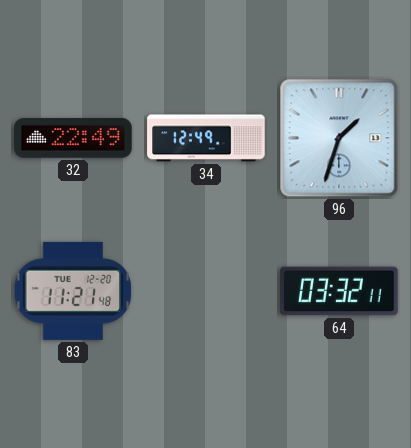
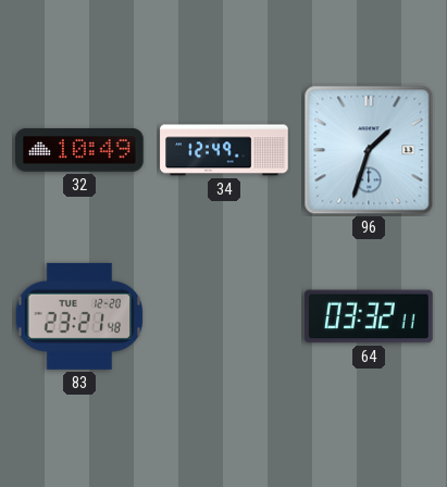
32: 22:49 -> 10:49
83: 11:21 -> 23:21
